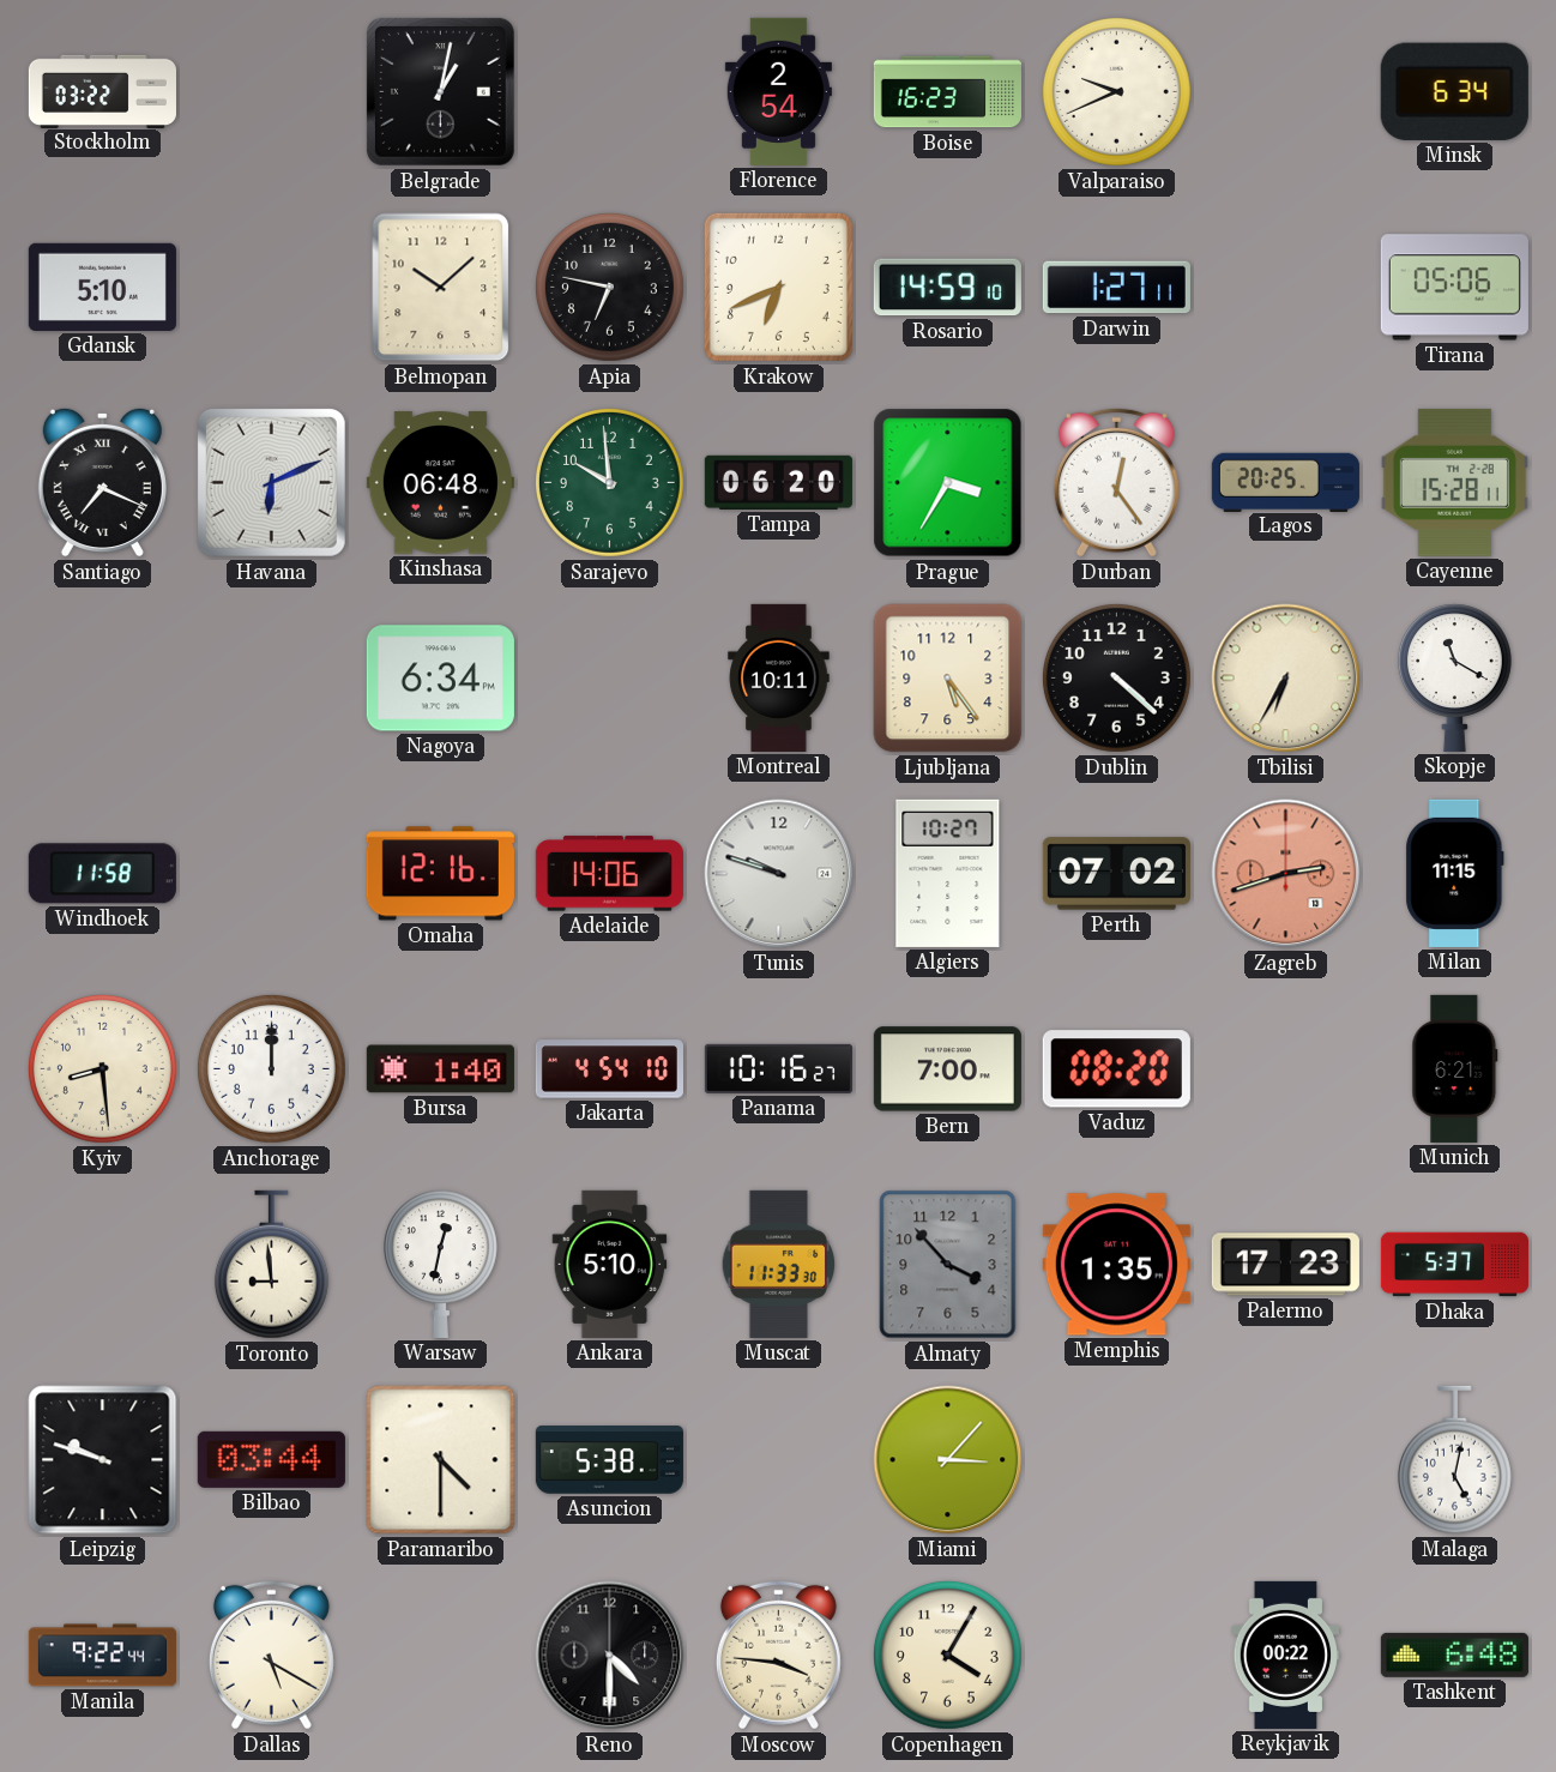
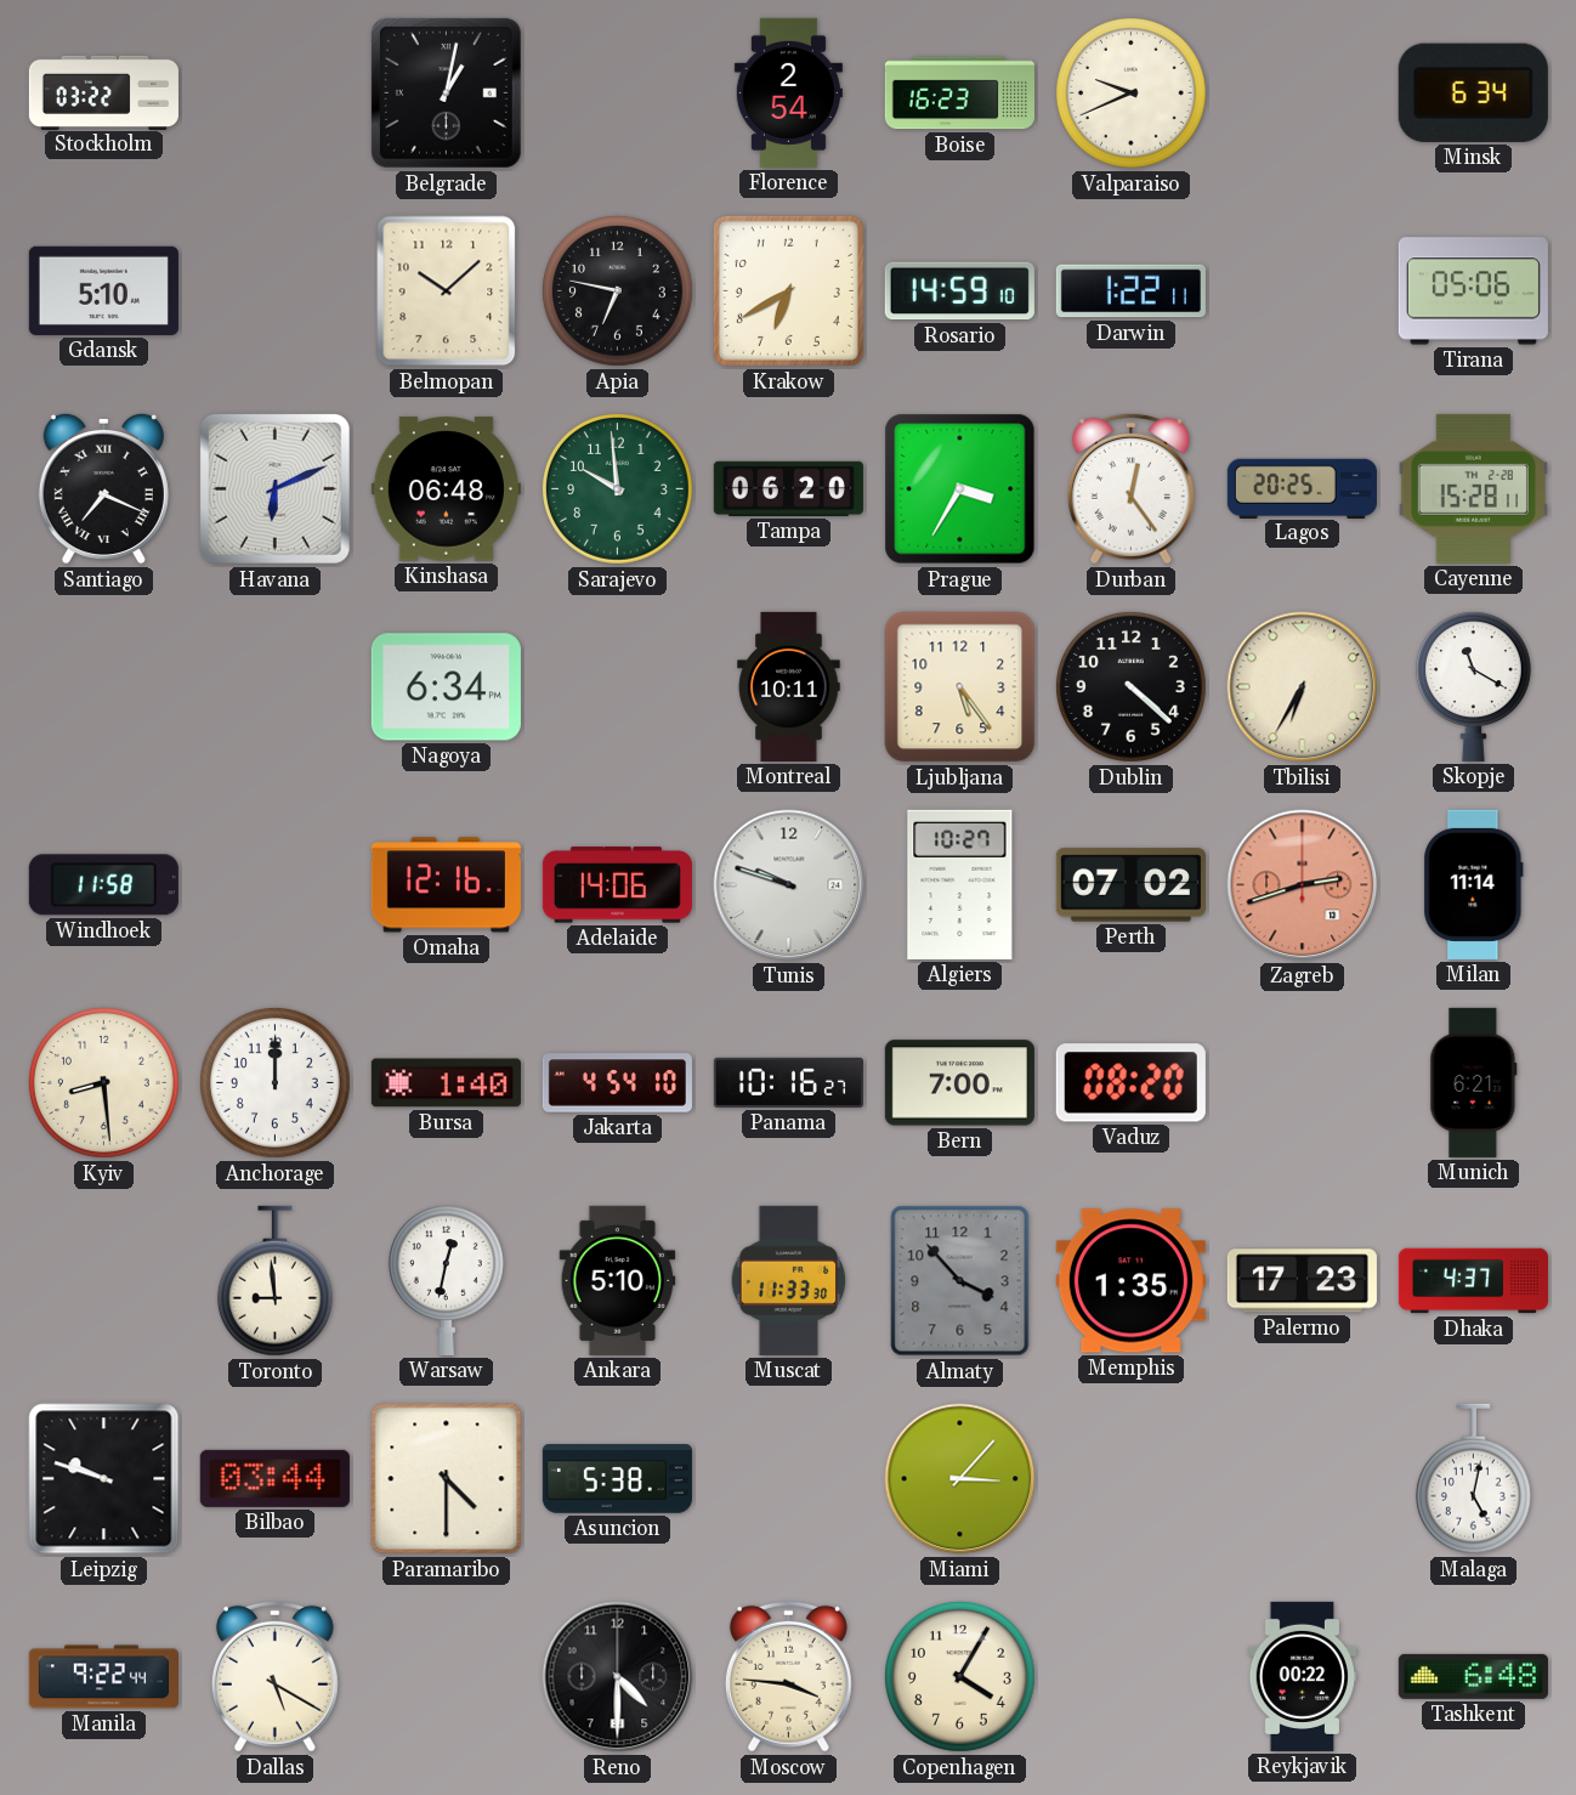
Krakow: 6:41 -> 6:40
Darwin: 1:27 -> 1:22
Milan: 11:15 -> 11:14
Dhaka: 5:37 -> 4:37
